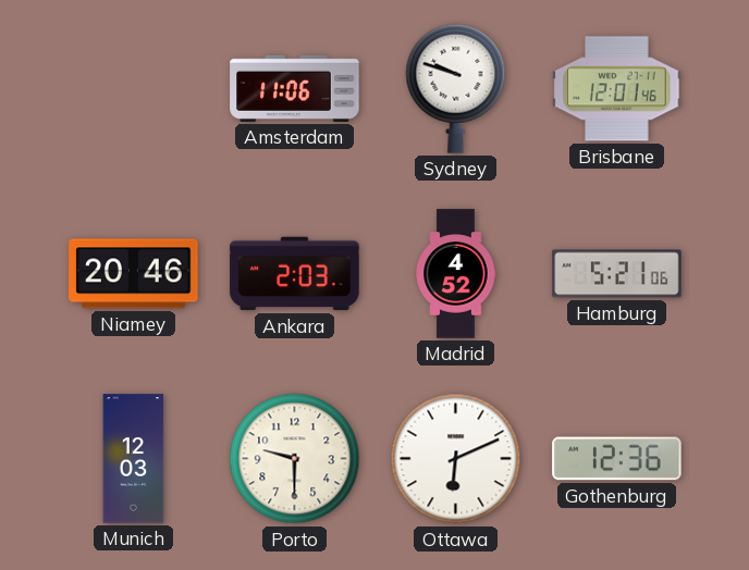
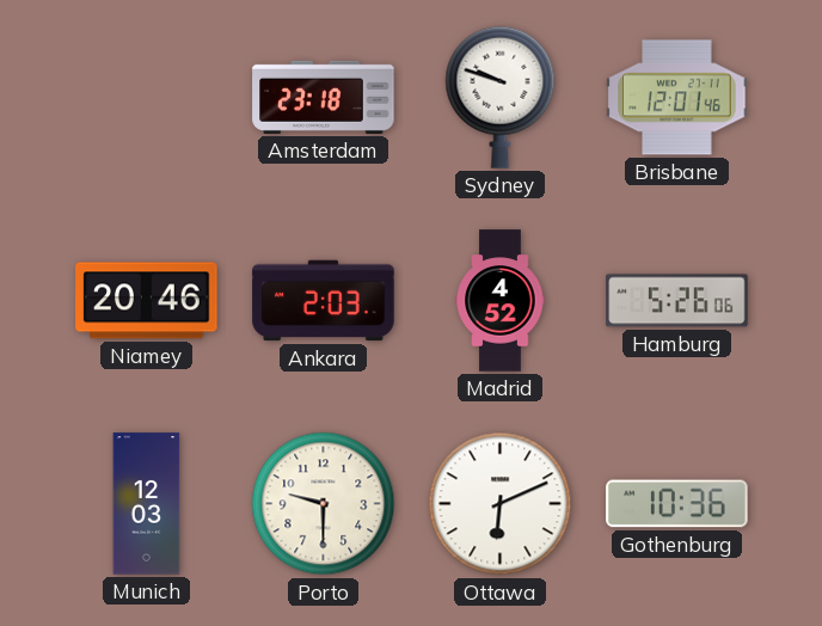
Amsterdam: 11:06 -> 23:18
Hamburg: 5:21 -> 5:26
Gothenburg: 12:36 -> 10:36
